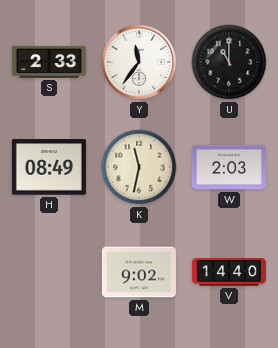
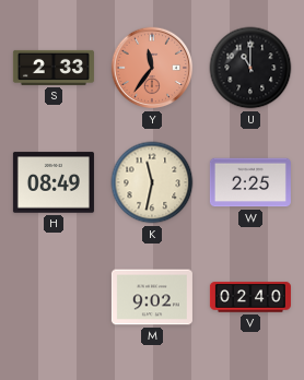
Y dial: white -> salmon
W: 2:03 -> 2:25
V: 14:40 -> 02:40
